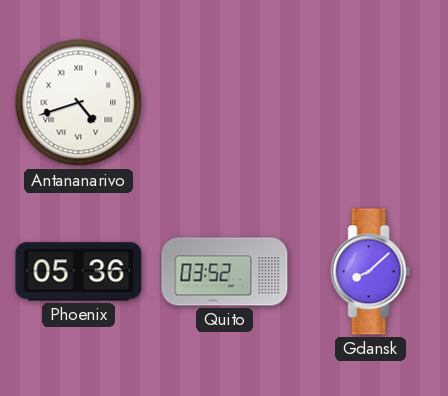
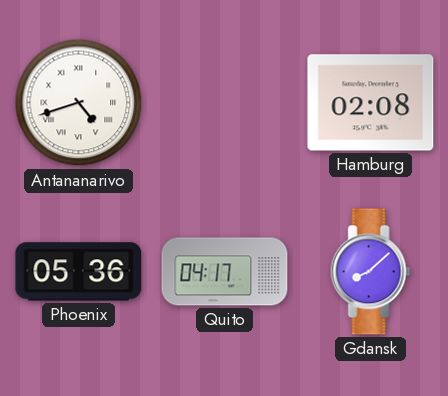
Hamburg: none -> 02:08
Quito: 03:52 -> 04:17
